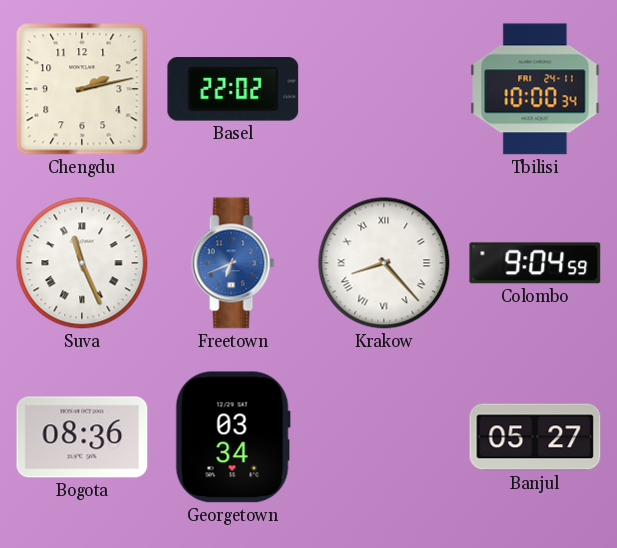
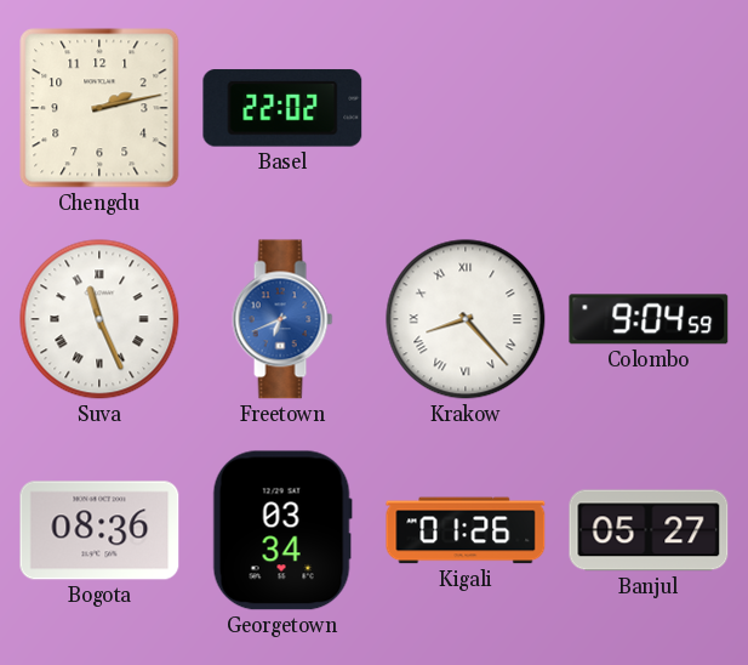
Tbilisi: 10:00 -> none
Kigali: none -> 01:26
